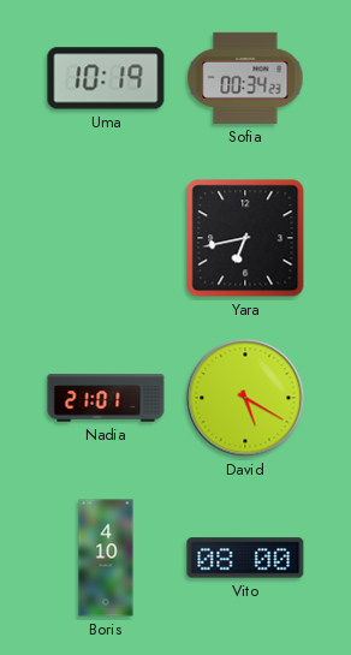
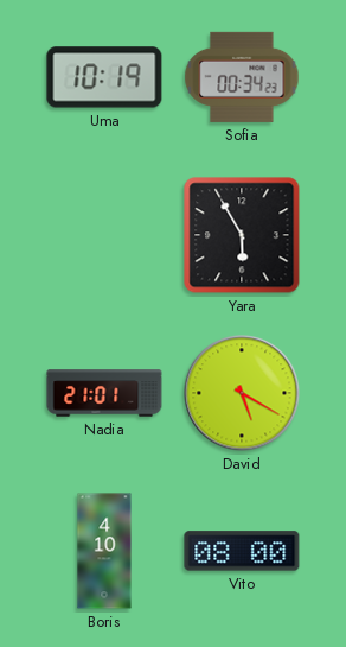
Yara: 6:43 -> 5:55
